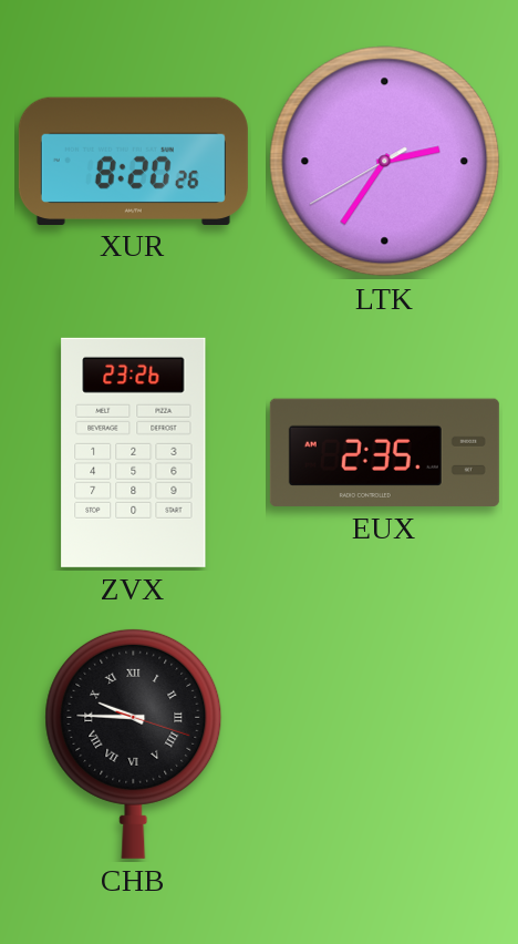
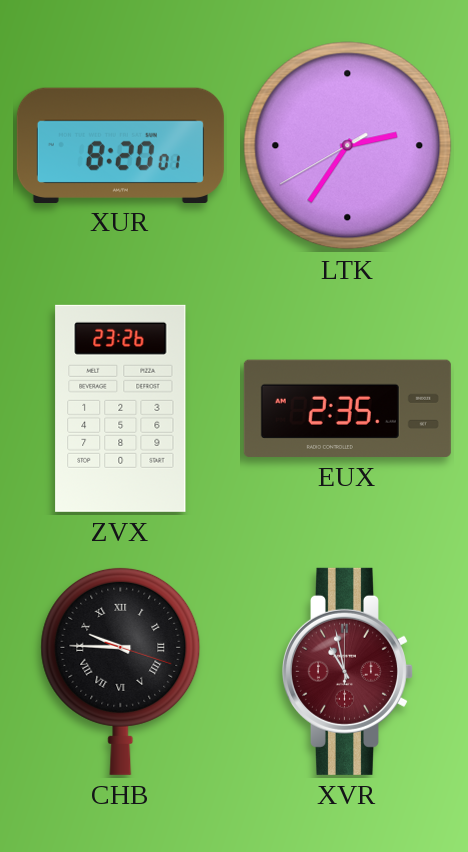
XUR: 8:20:26 -> 8:20:01
XVR: none -> 10:58
